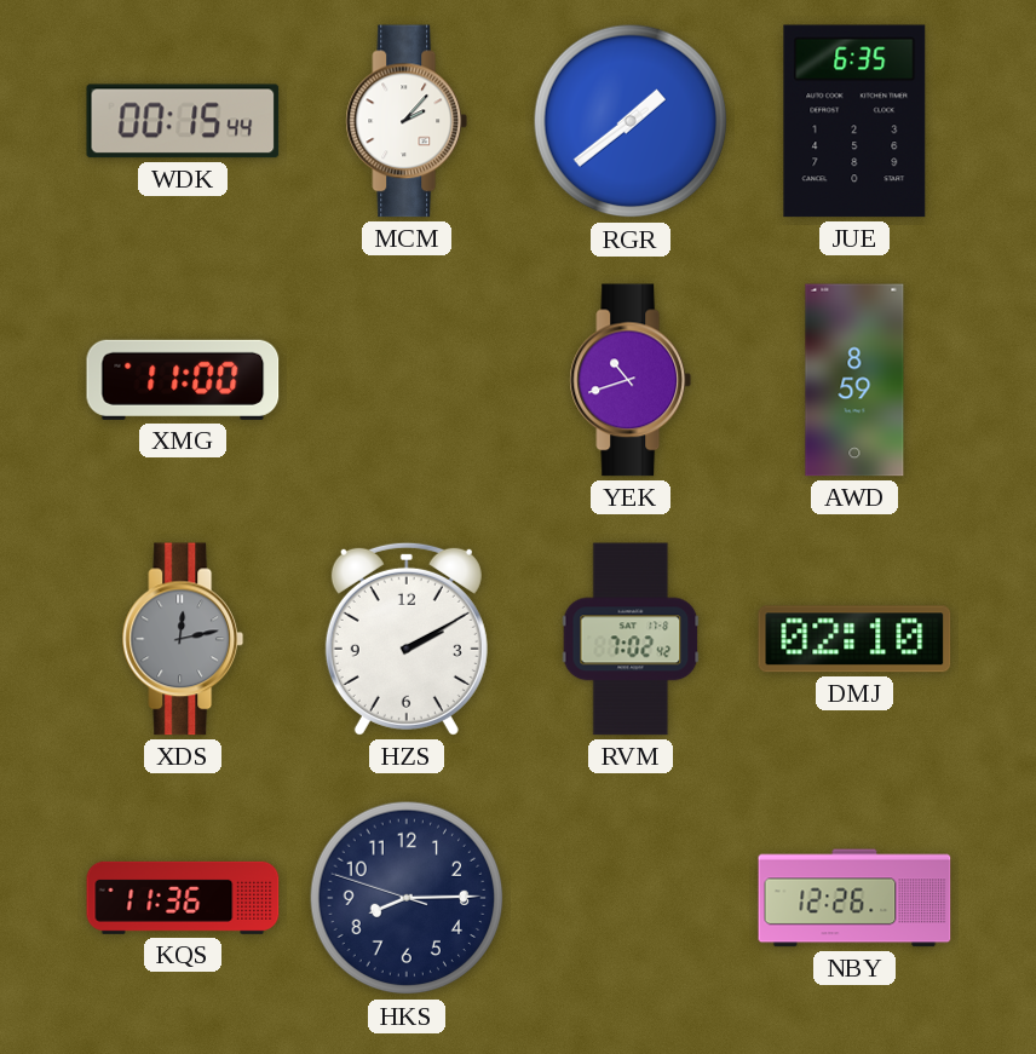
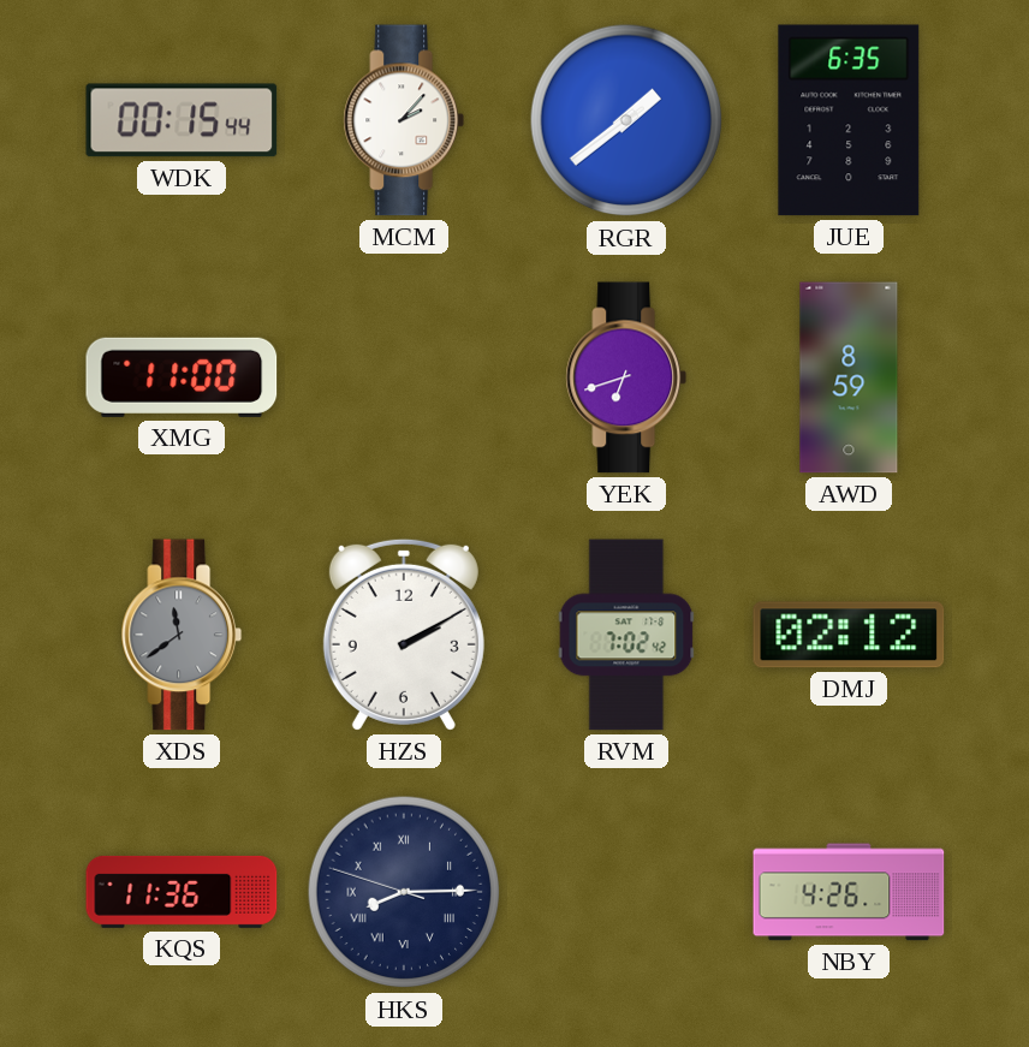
YEK: 10:42 -> 6:42
XDS: 12:13 -> 11:39
DMJ: 02:10 -> 02:12
HKS numerals: Arabic -> Roman
NBY: 12:26 -> 4:26
